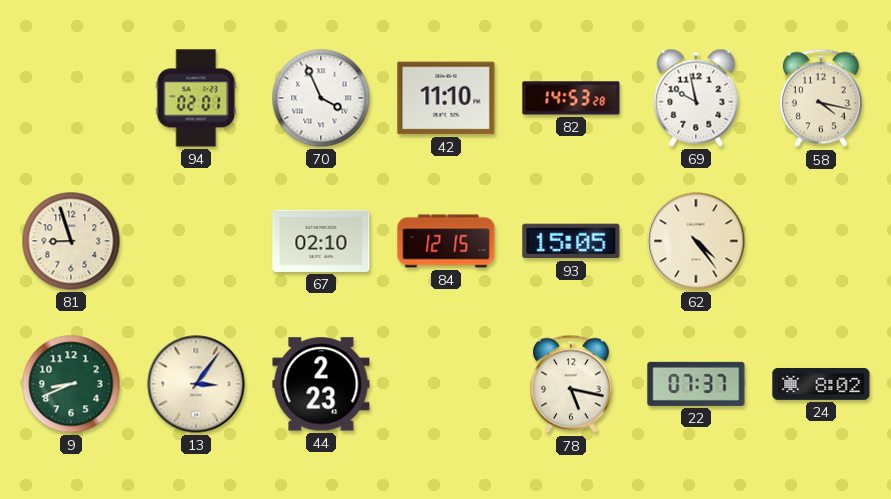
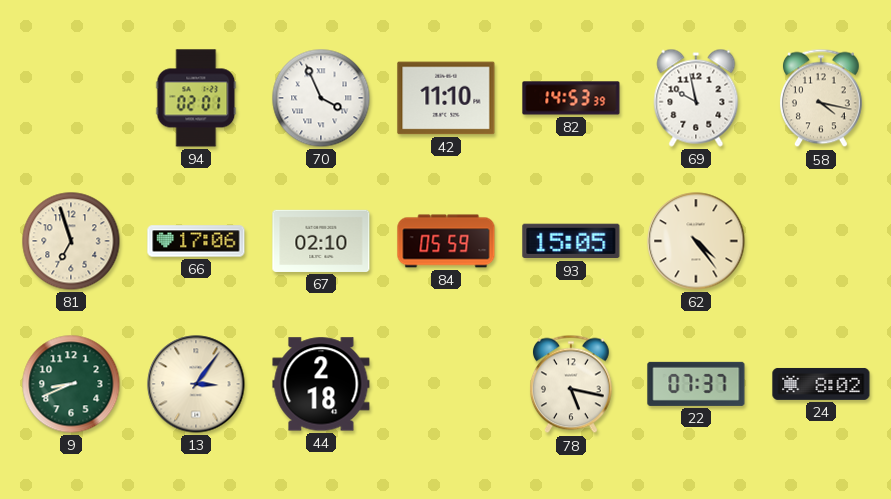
82: 14:53:28 -> 14:53:39
81: 8:57 -> 6:57
66: none -> 17:06
84: 12:15 -> 05:59
44: 2:23 -> 2:18
